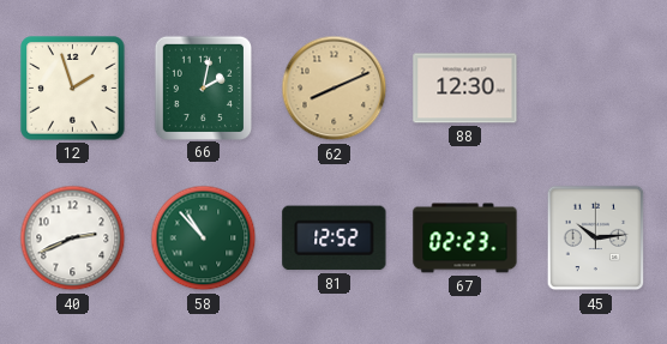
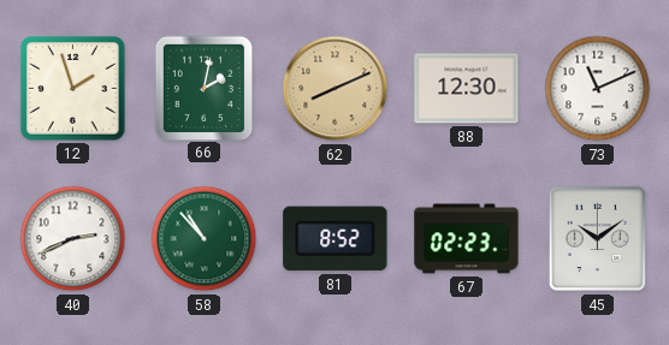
73: none -> 11:11
81: 12:52 -> 8:52
45: 10:14 -> 10:09
